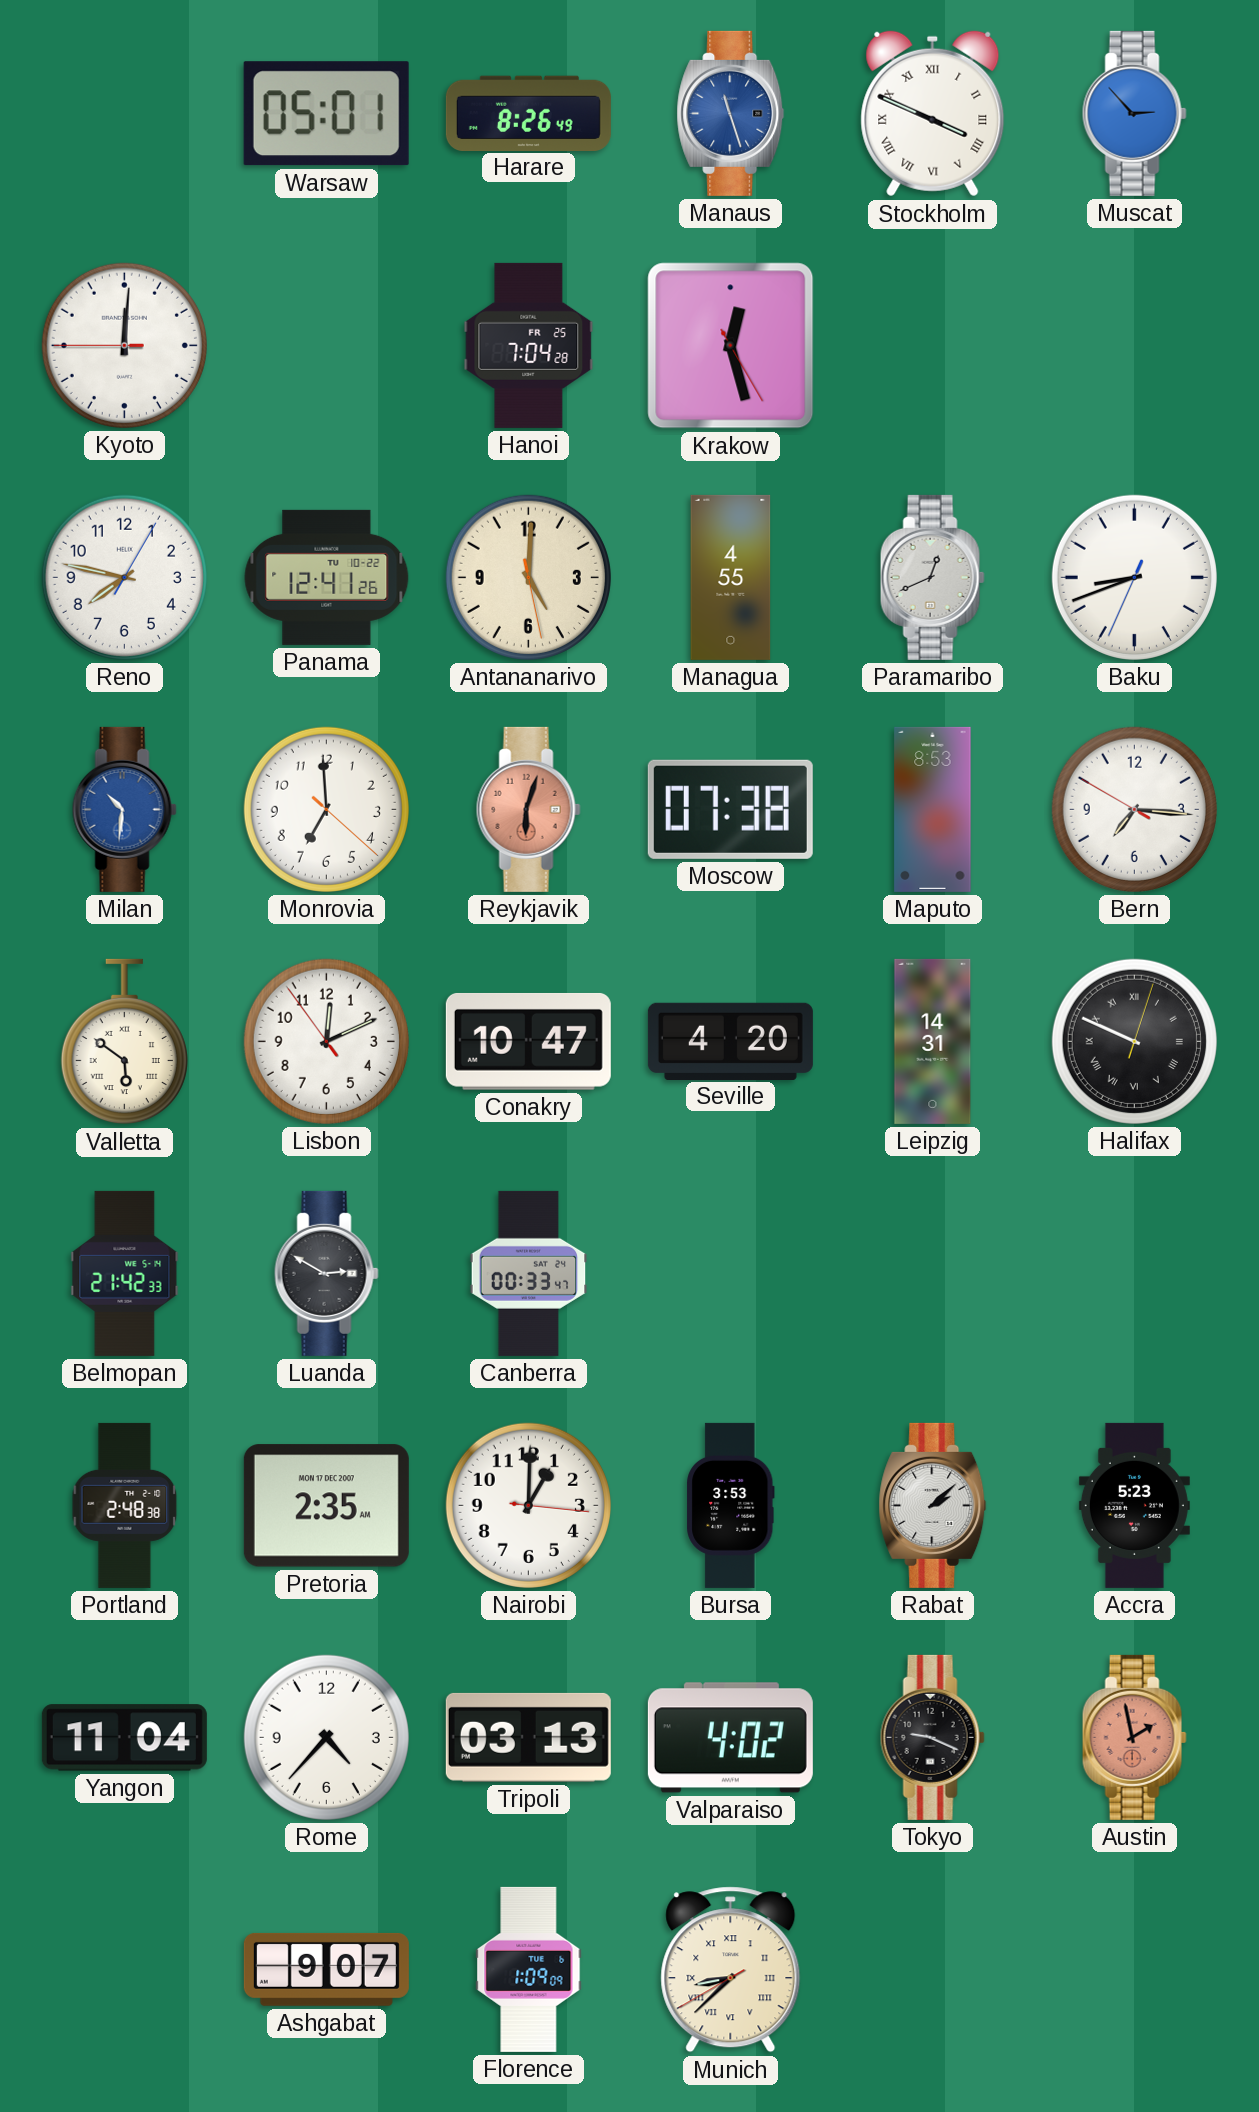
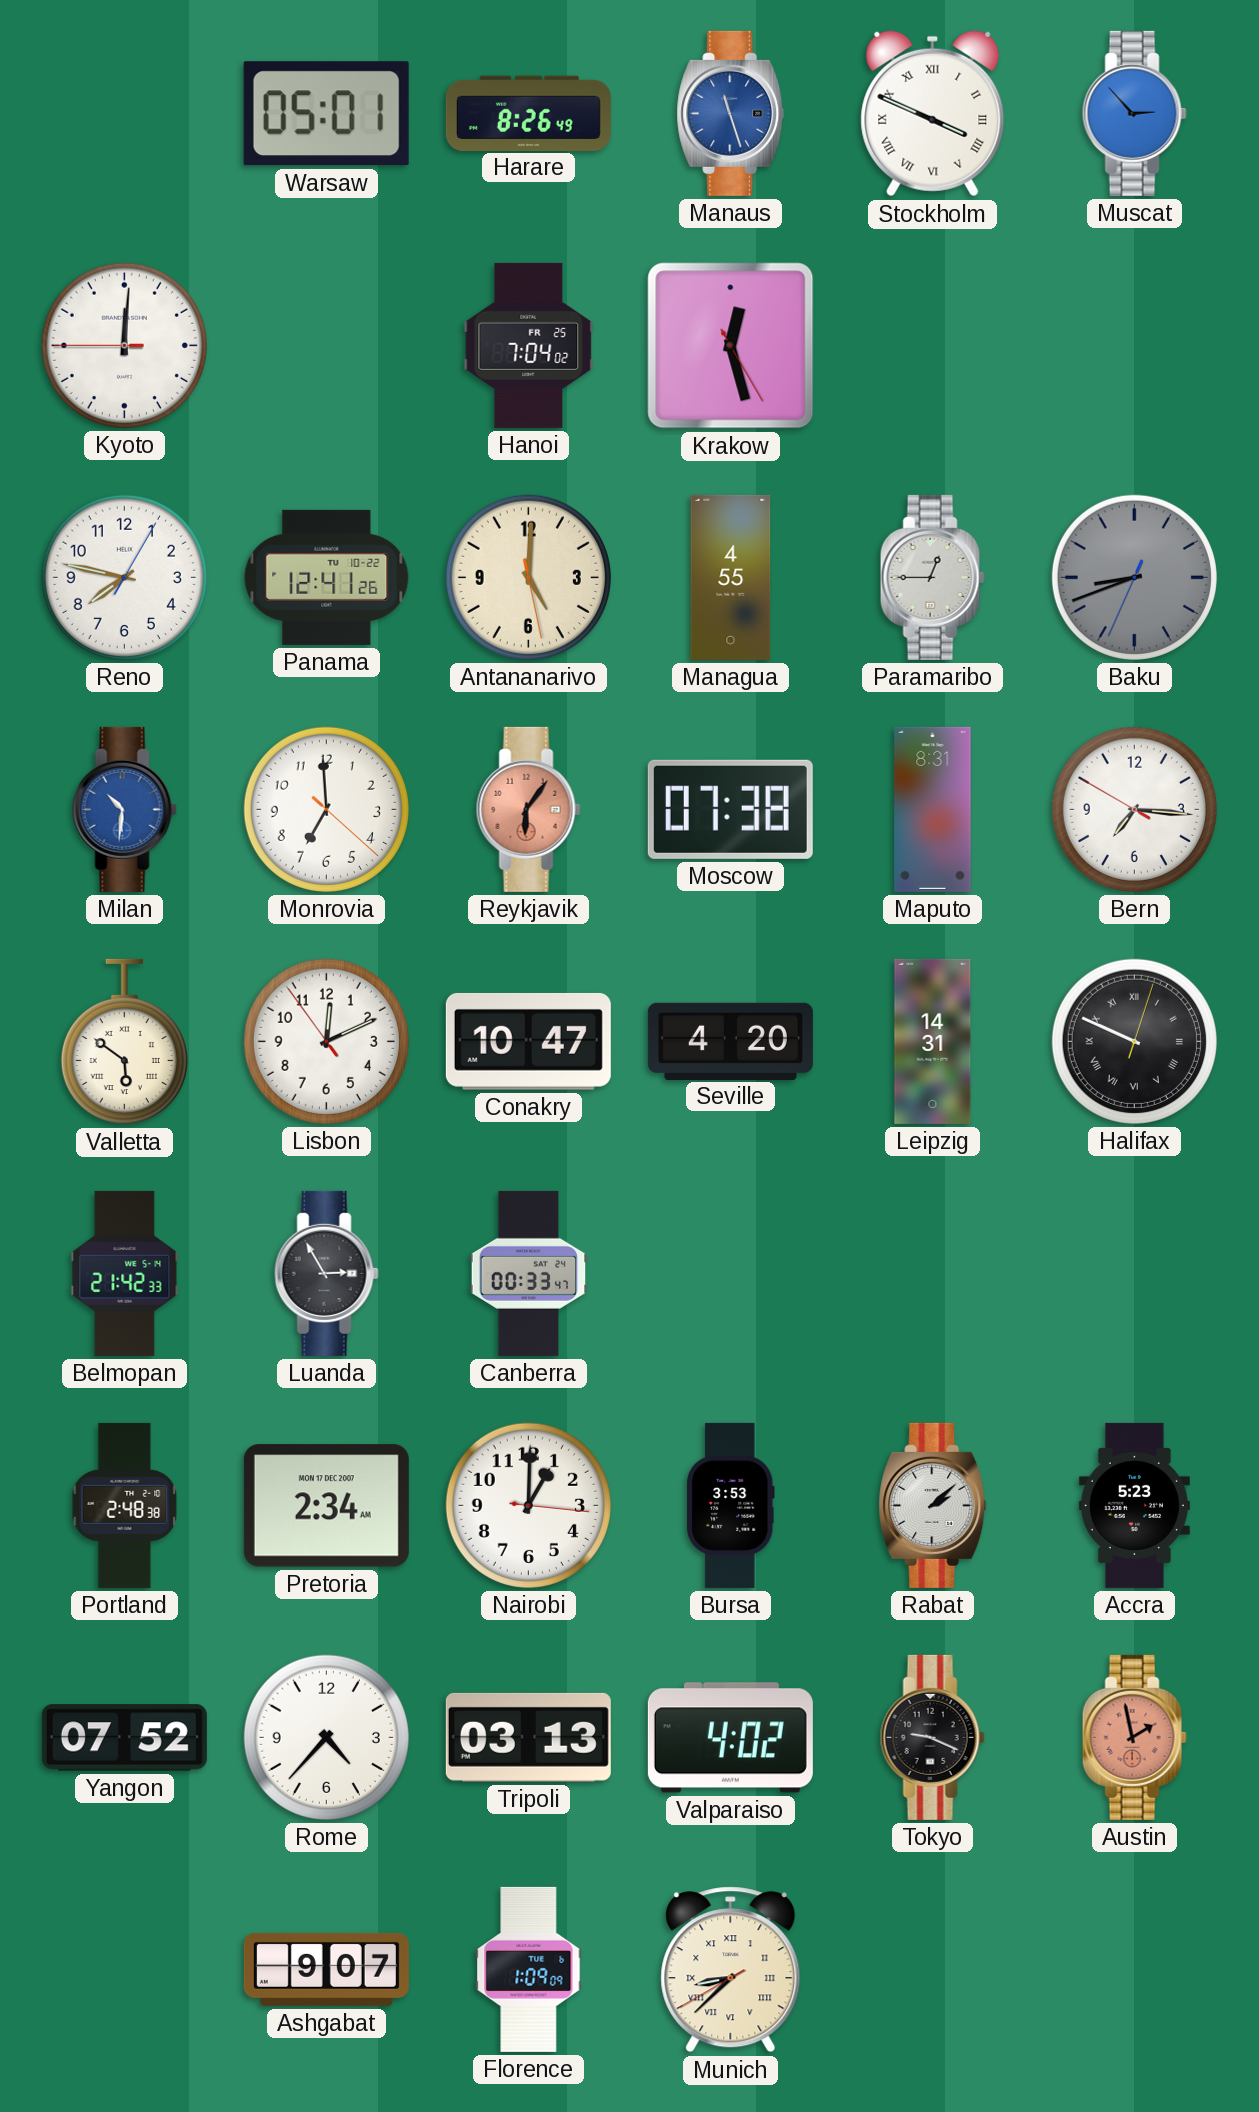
Hanoi: 7:04:28 -> 7:04:02
Paramaribo: 12:41 -> 12:45
Baku dial: white -> grey
Reykjavik: 6:03 -> 6:06
Maputo: 8:53 -> 8:31
Luanda: 2:50 -> 2:55
Pretoria: 2:35 -> 2:34
Yangon: 11:04 -> 07:52
